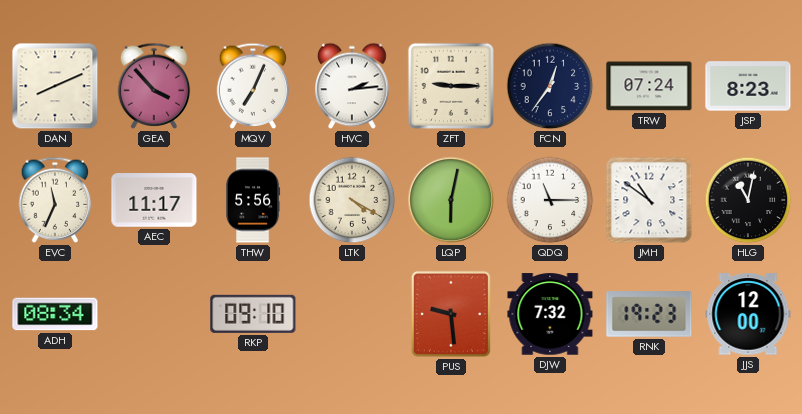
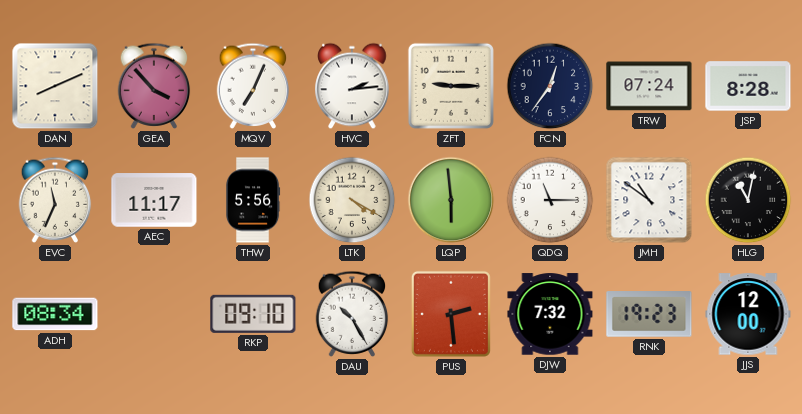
JSP: 8:23 -> 8:28
LQP: 6:02 -> 5:59
DAU: none -> 10:25
PUS: 9:29 -> 2:29
